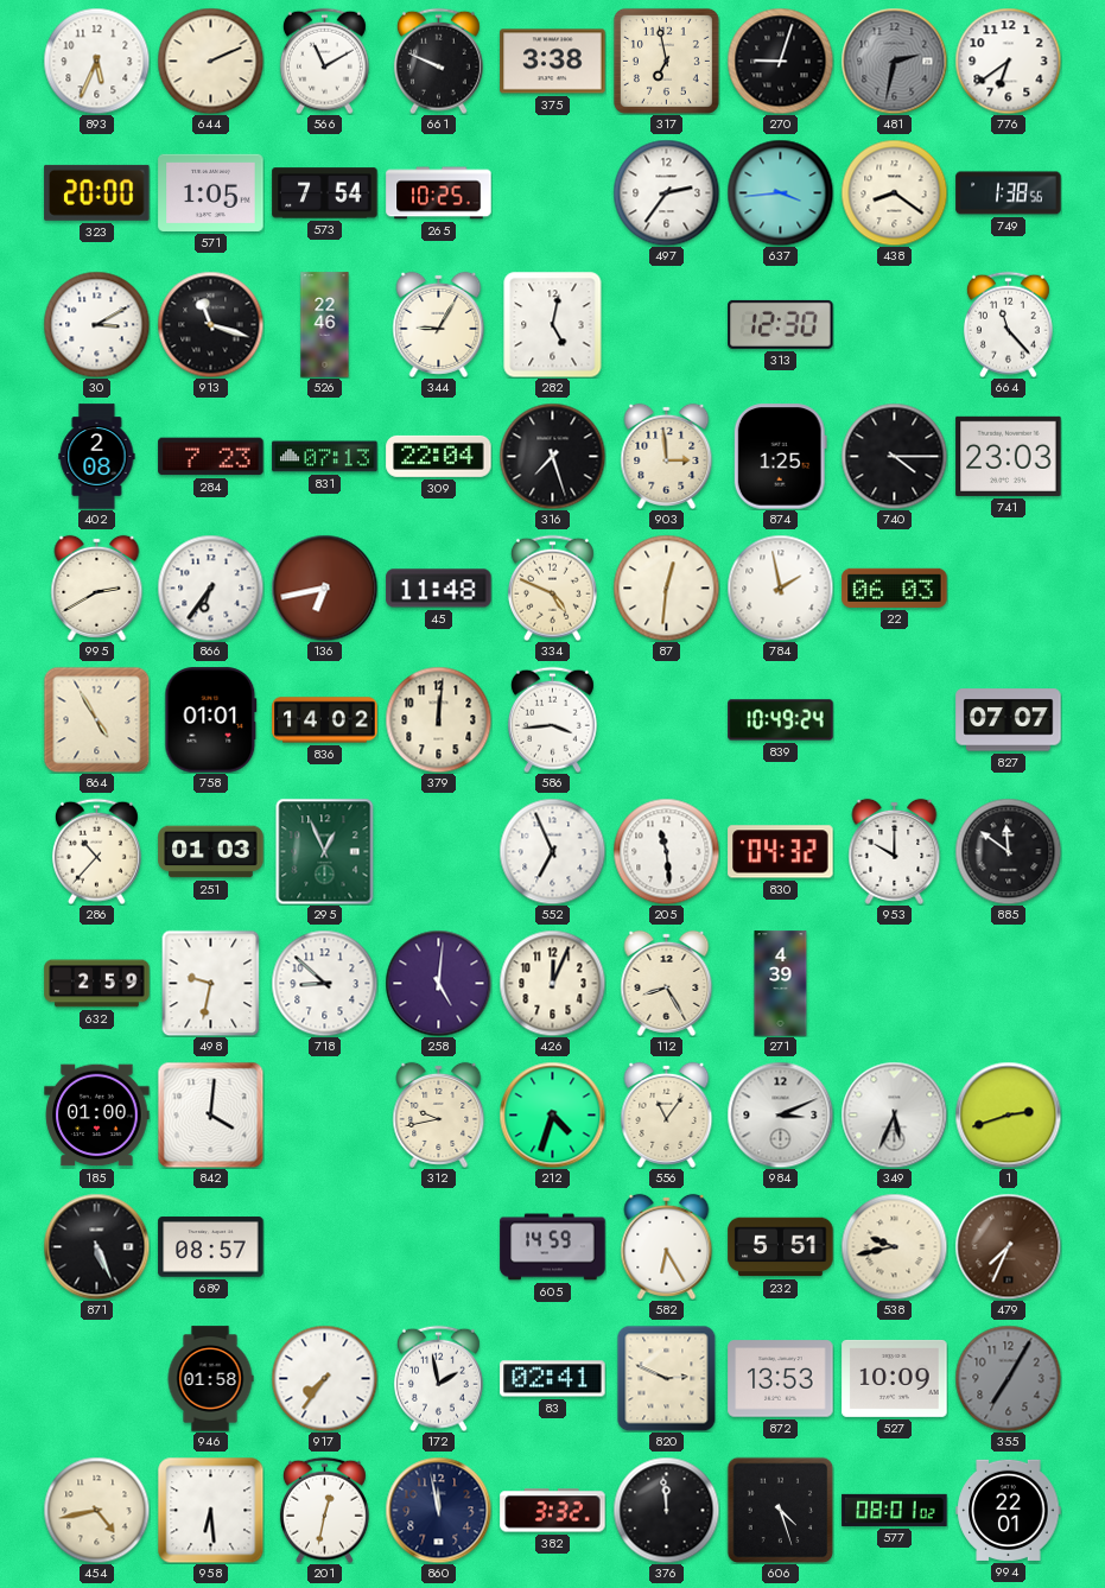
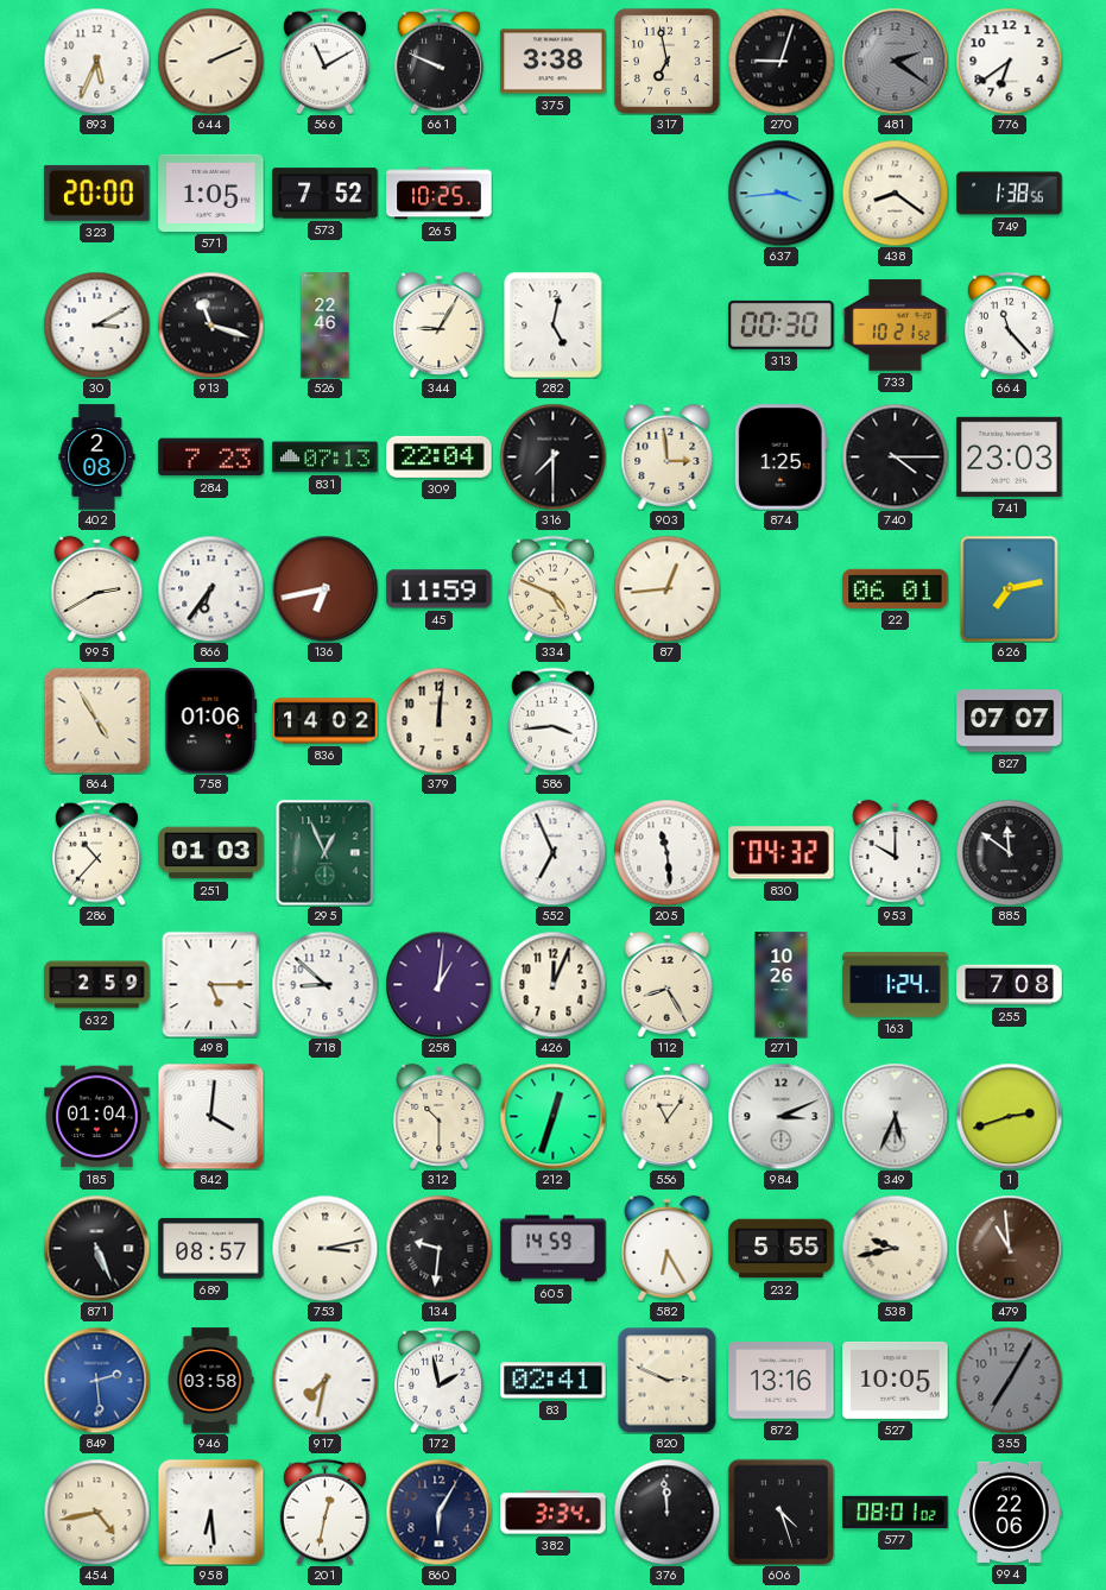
481: 2:32 -> 2:21
573: 7:54 -> 7:52
497: 2:36 -> none
313: 12:30 -> 00:30
733: none -> 10:21
316: 7:27 -> 7:30
45: 11:48 -> 11:59
87: 12:31 -> 12:44
784: 1:58 -> none
22: 06:03 -> 06:01
626: none -> 7:13
758: 01:01 -> 01:06
839: 10:49 -> none
498: 9:32 -> 5:15
258: 5:01 -> 1:01
271: 4:39 -> 10:26
163: none -> 1:24
255: none -> 7:08
185: 01:00 -> 01:04
312: 9:43 -> 10:30
212: 4:33 -> 12:33
753: none -> 3:13
134: none -> 9:31
232: 5:51 -> 5:55
479: 7:34 -> 10:59
849: none -> 2:29
946: 01:58 -> 03:58
917: 7:36 -> 7:32
872: 13:53 -> 13:16
527: 10:09 -> 10:05
860: 11:58 -> 6:05
382: 3:32 -> 3:34
994: 22:01 -> 22:06
